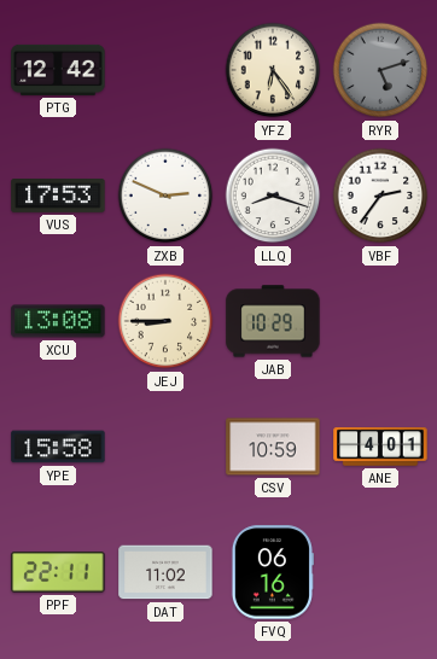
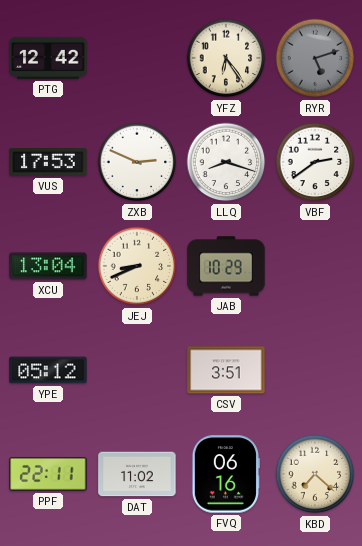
VBF: 2:36 -> 2:39
XCU: 13:08 -> 13:04
JEJ: 8:45 -> 8:41
YPE: 15:58 -> 05:12
CSV: 10:59 -> 3:51
ANE: 4:01 -> none
KBD: none -> 7:22
